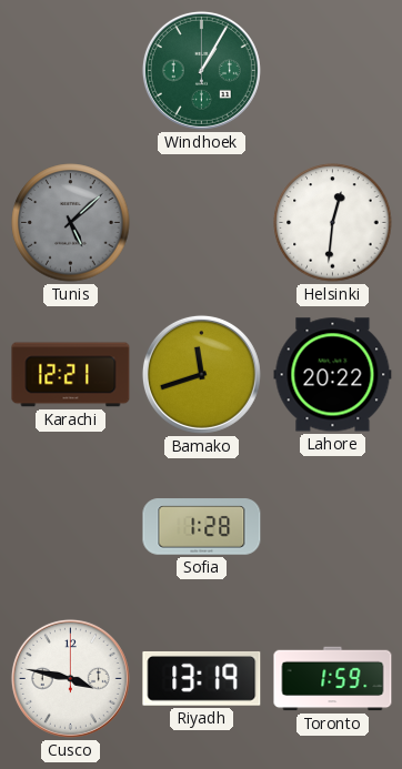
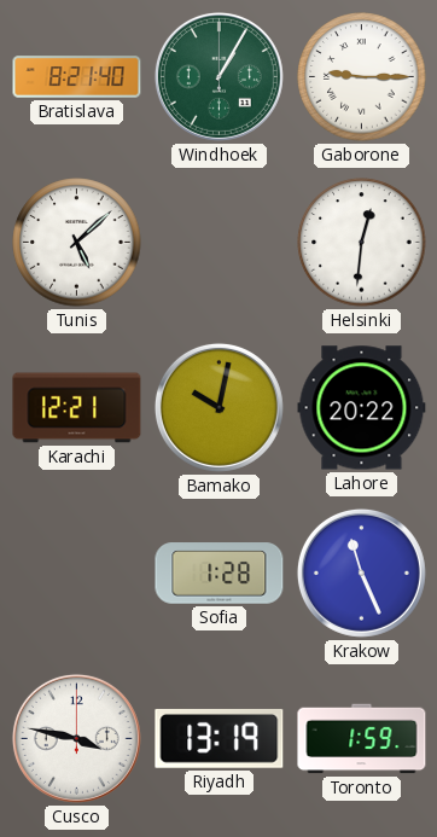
Bratislava: none -> 8:21
Gaborone: none -> 9:15
Tunis dial: grey -> white
Bamako: 11:42 -> 10:02
Krakow: none -> 11:26
